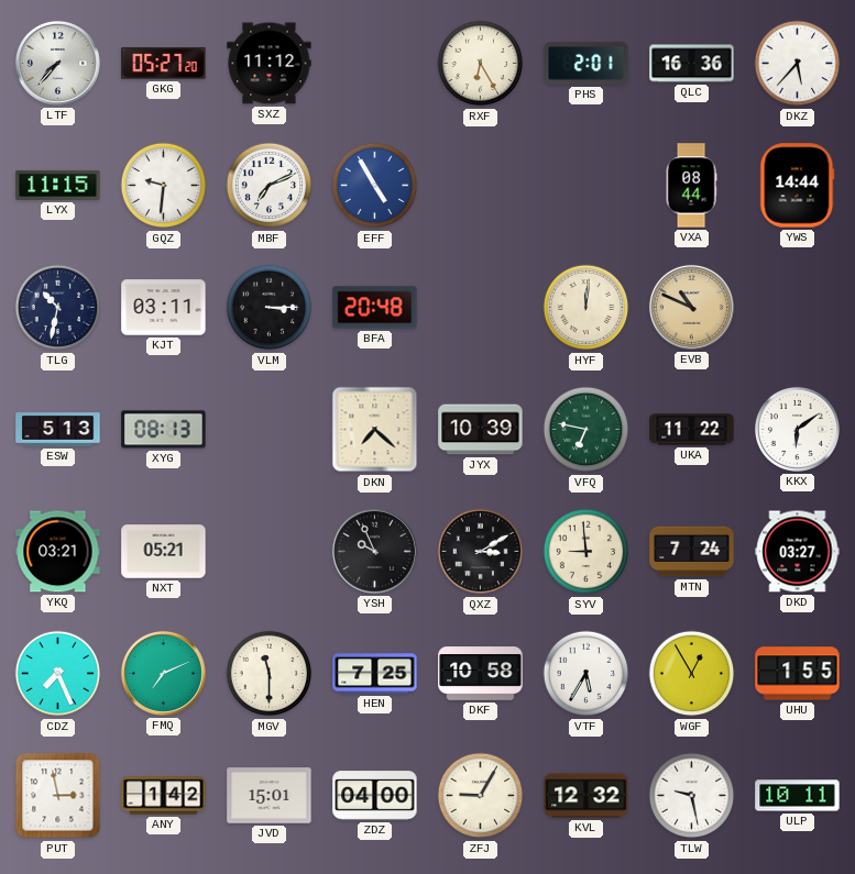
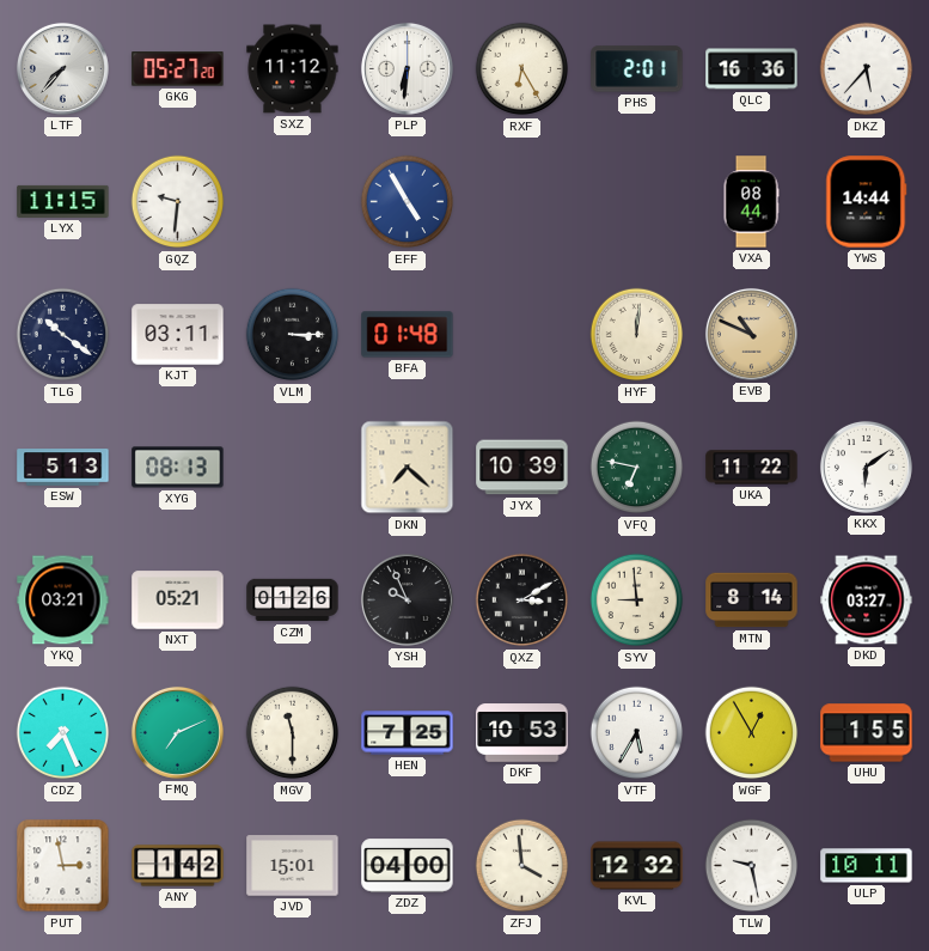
PLP: none -> 6:31
MBF: 7:11 -> none
TLG: 10:32 -> 10:21
BFA: 20:48 -> 01:48
CZM: none -> 01:26
MTN: 7:24 -> 8:14
DKF: 10:58 -> 10:53
ZFJ: 9:05 -> 3:59
